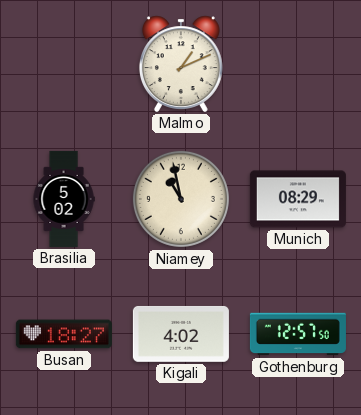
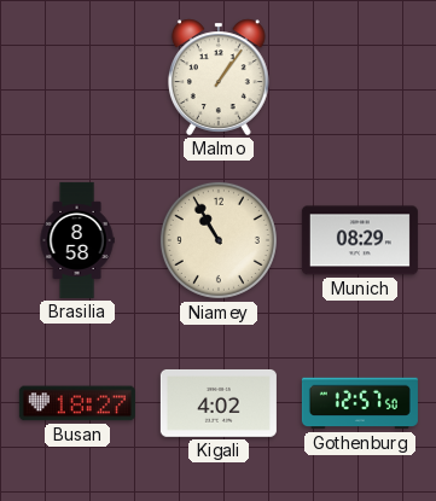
Malmo: 1:11 -> 1:06
Brasilia: 5:02 -> 8:58
Niamey: 10:58 -> 10:55
